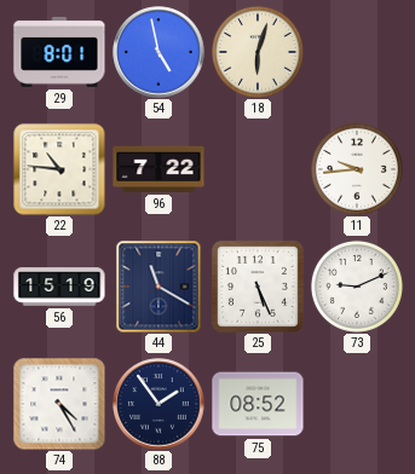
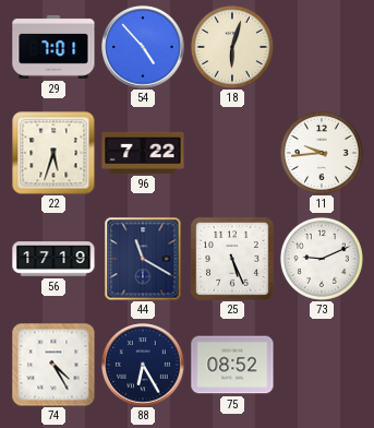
29: 8:01 -> 7:01
54: 4:58 -> 4:53
22: 10:46 -> 5:33
56: 15:19 -> 17:19
88: 1:54 -> 6:25
